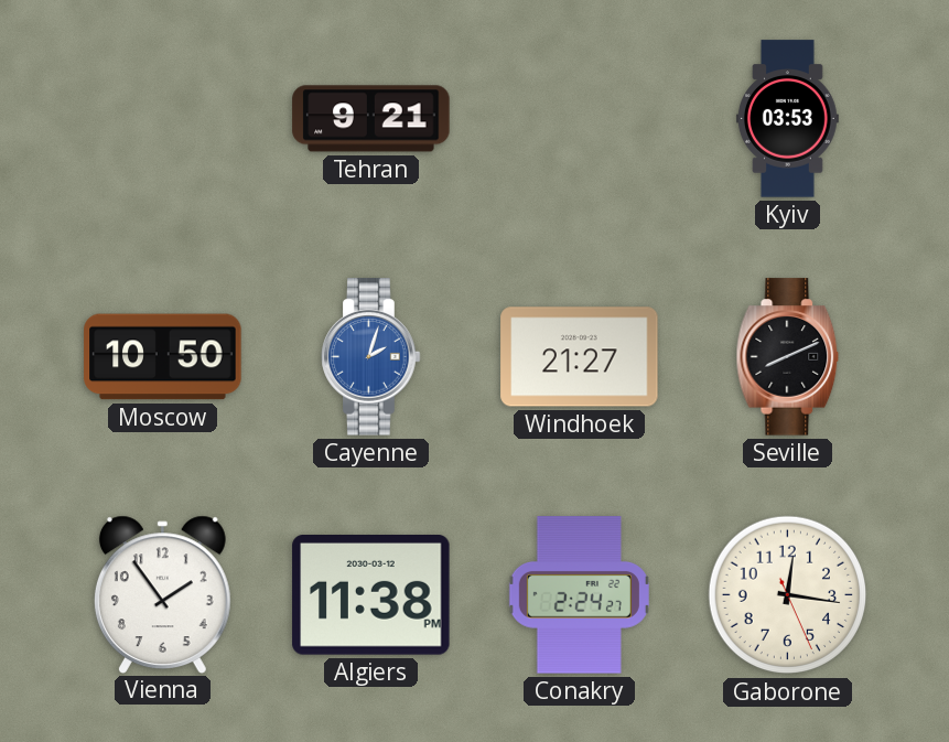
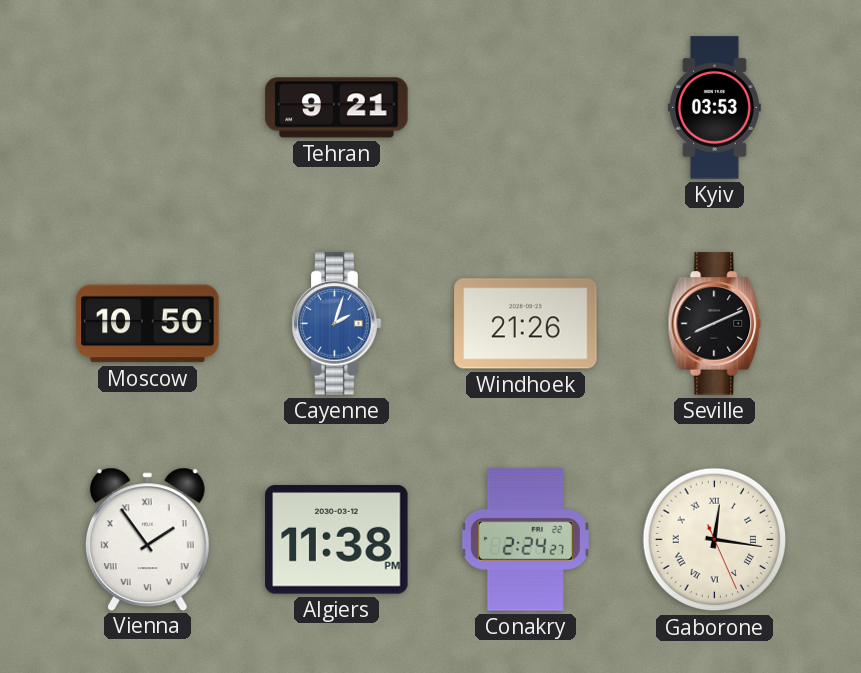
Windhoek: 21:27 -> 21:26
Vienna numerals: Arabic -> Roman
Gaborone numerals: Arabic -> Roman
